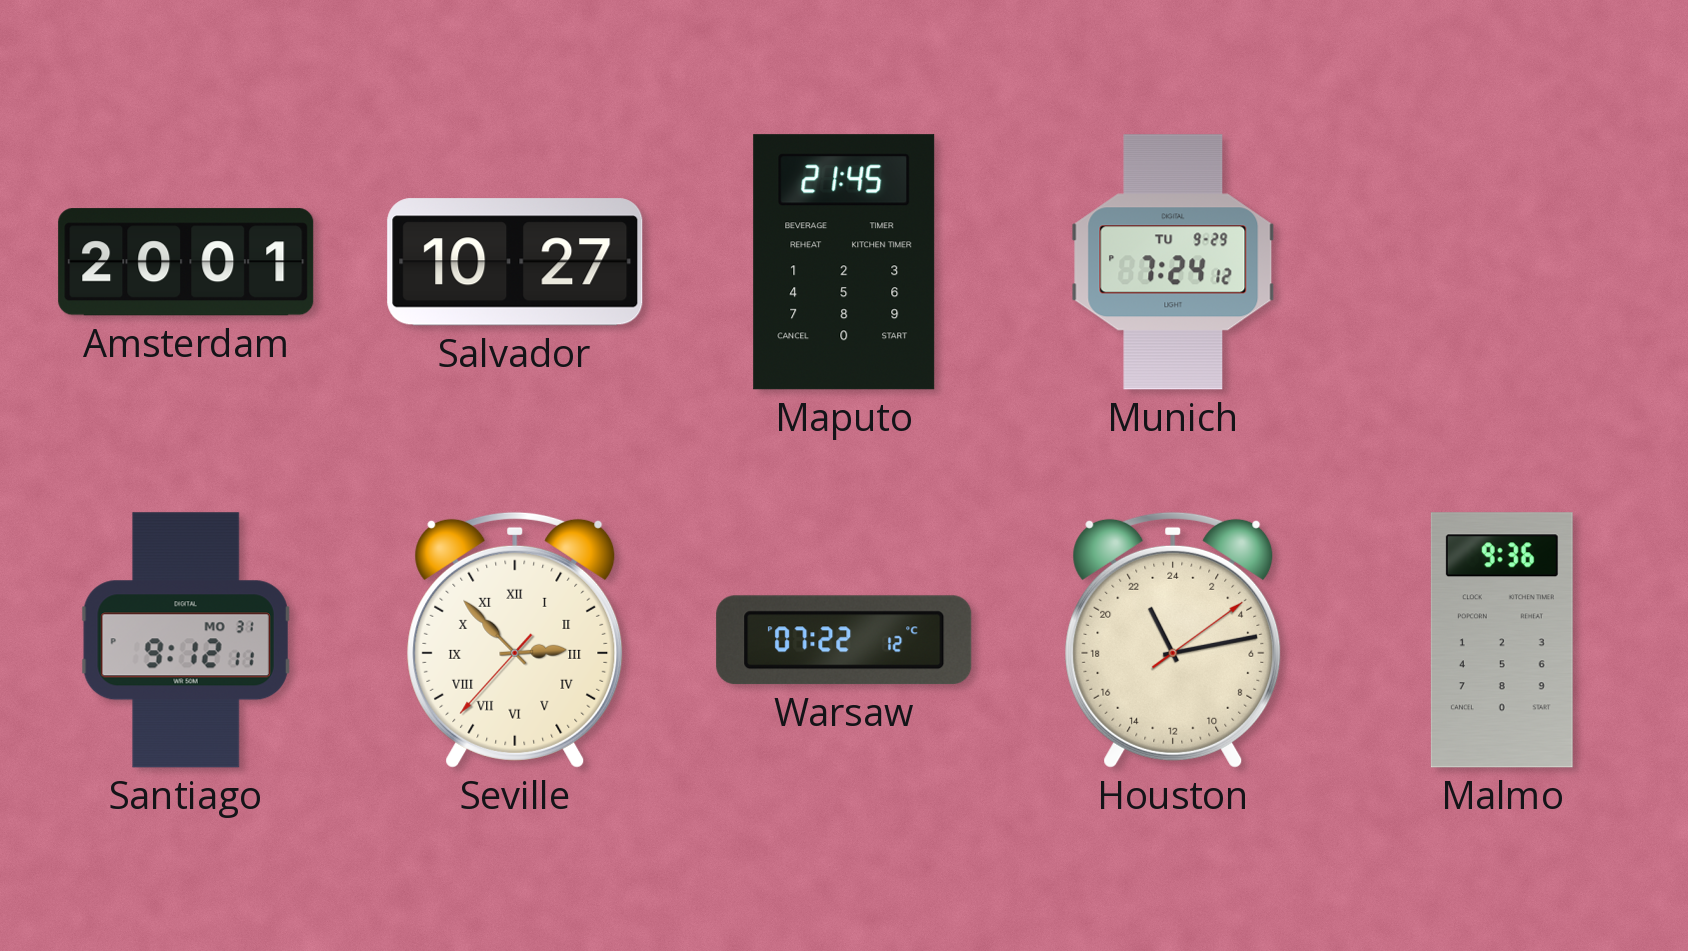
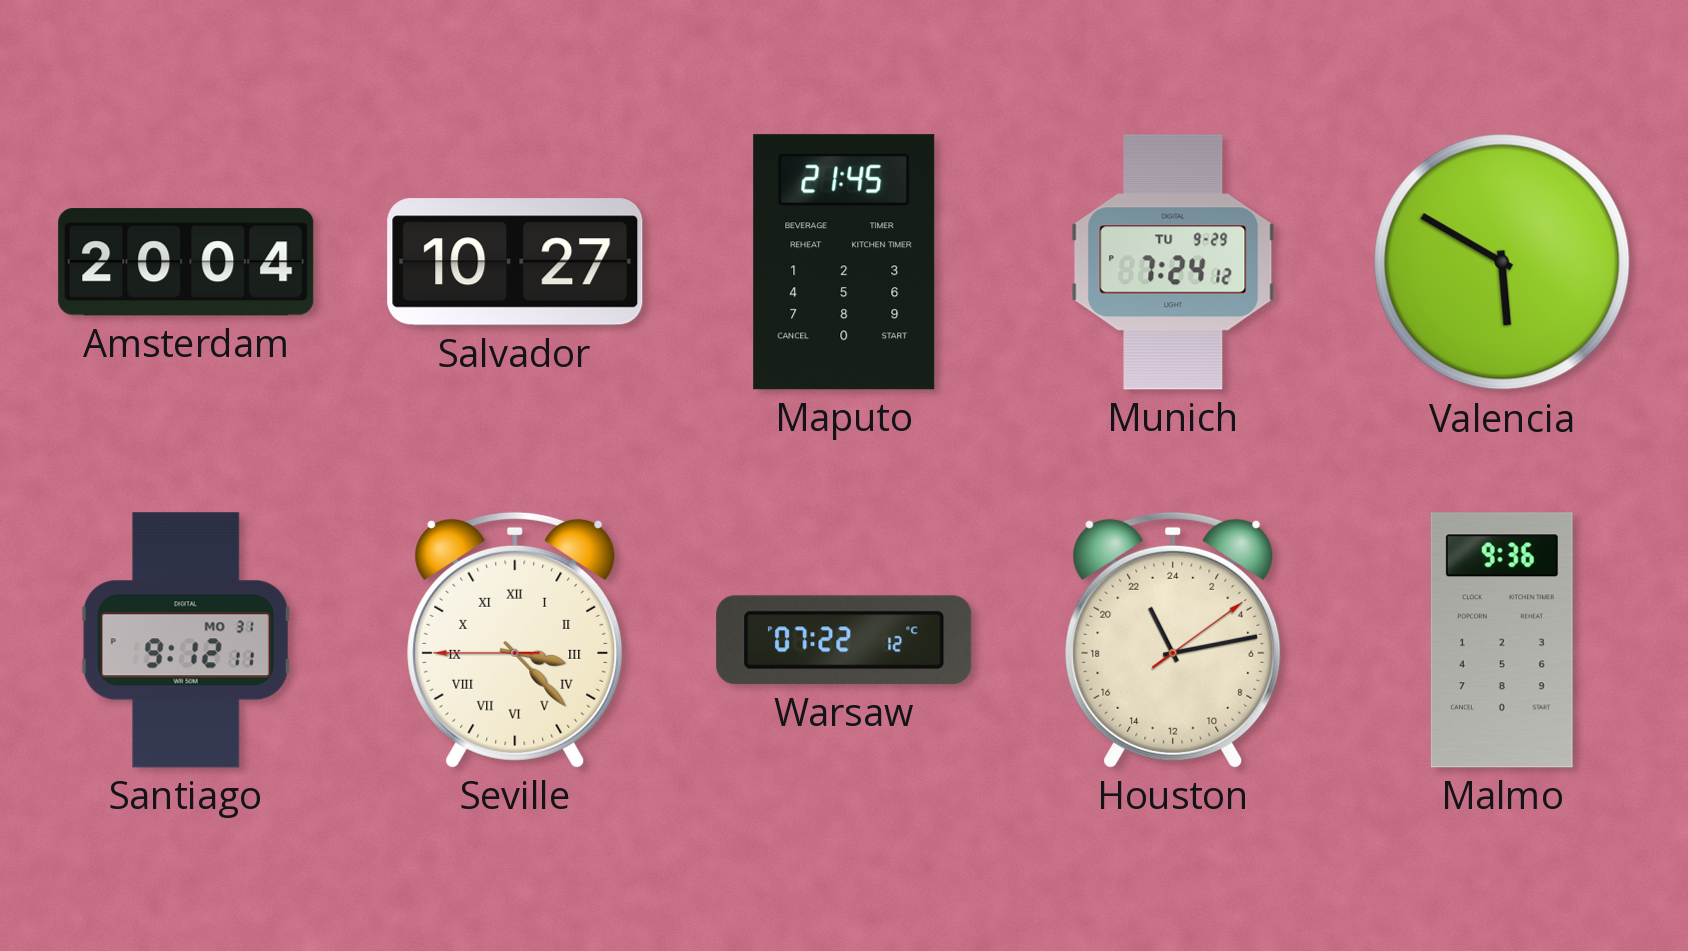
Amsterdam: 20:01 -> 20:04
Valencia: none -> 5:50
Seville: 2:52 -> 3:22
